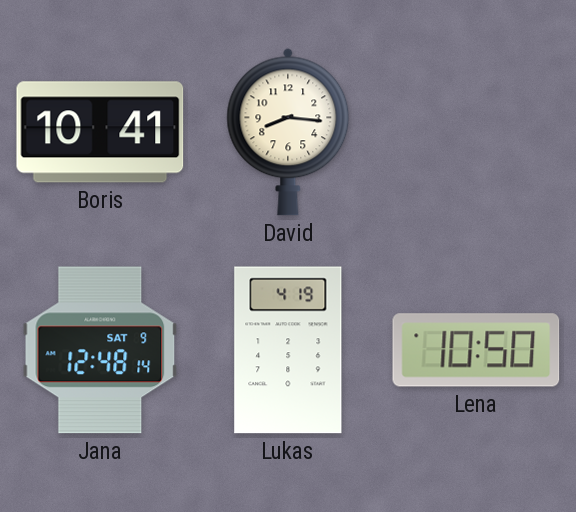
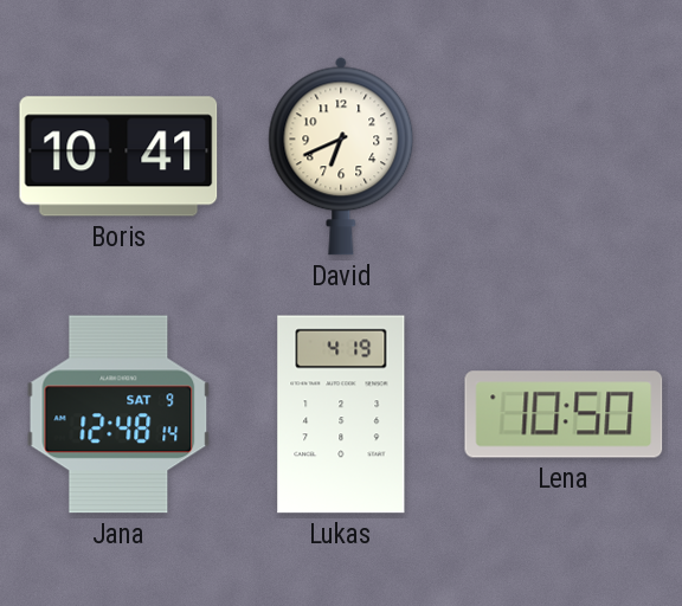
David: 8:16 -> 6:41
